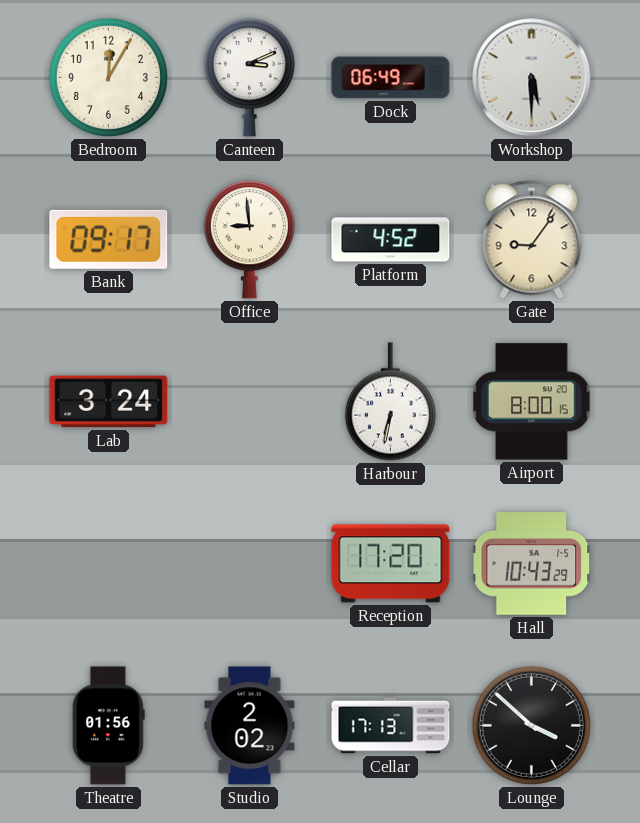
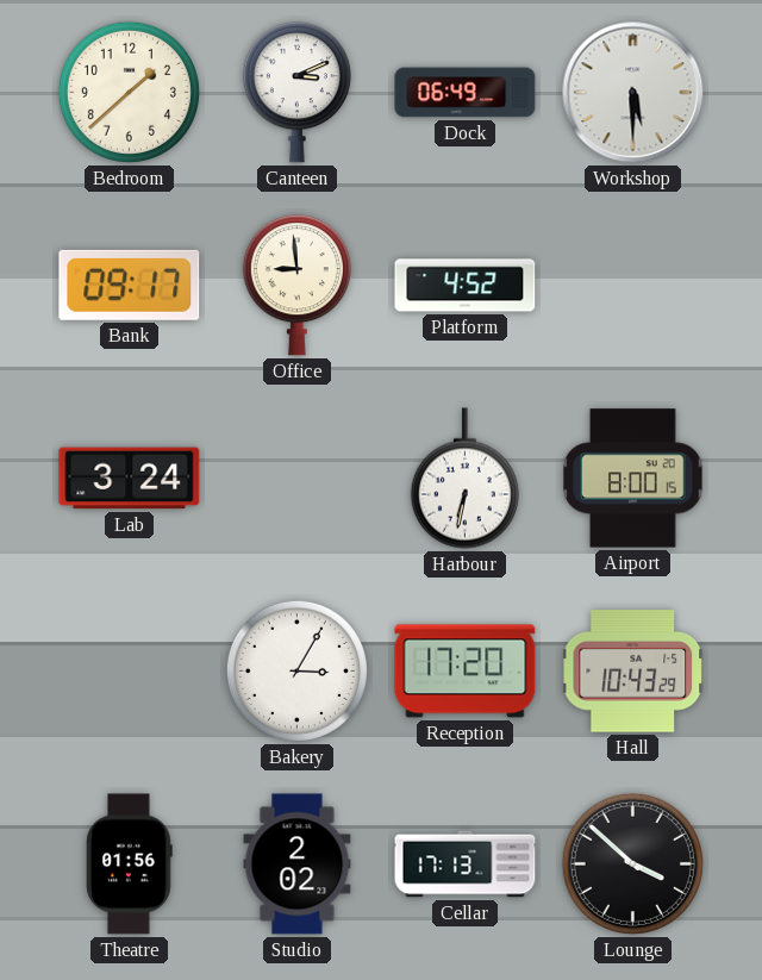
Bedroom: 12:05 -> 1:38
Gate: 9:06 -> none
Bakery: none -> 3:05
